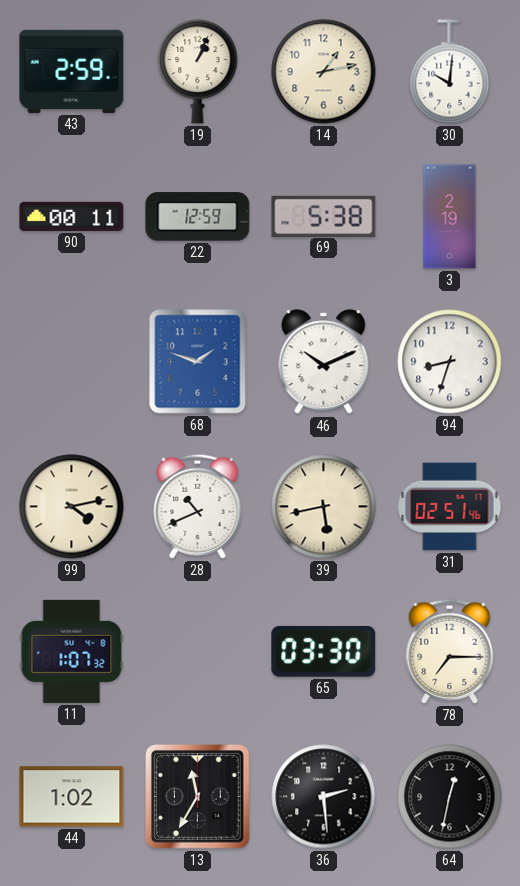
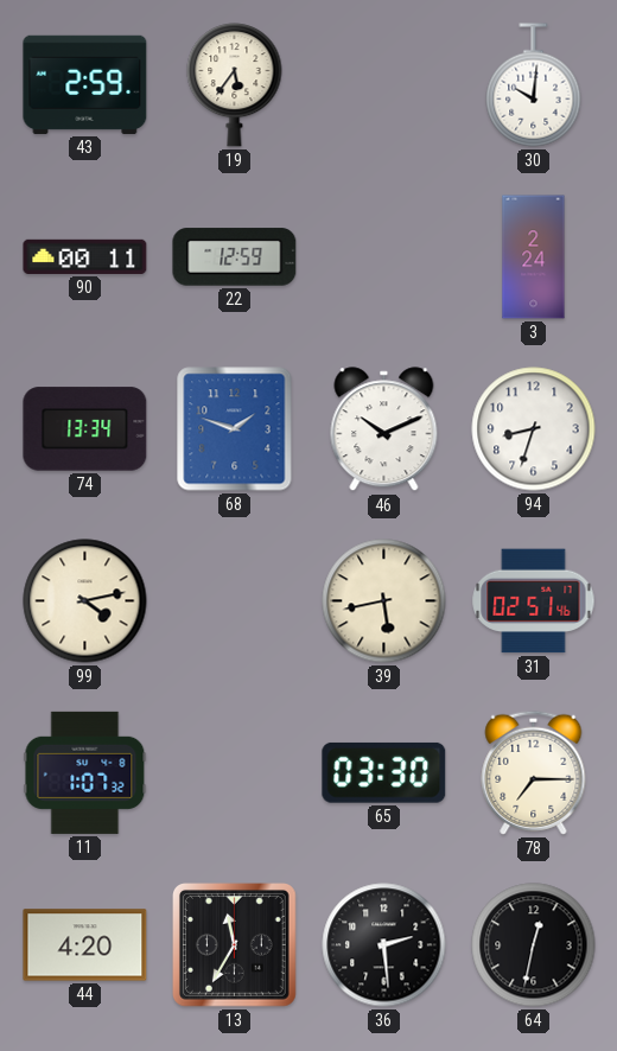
19: 1:04 -> 5:36
14: 1:13 -> none
69: 5:38 -> none
3: 2:19 -> 2:24
74: none -> 13:34
28: 10:41 -> none
44: 1:02 -> 4:20
